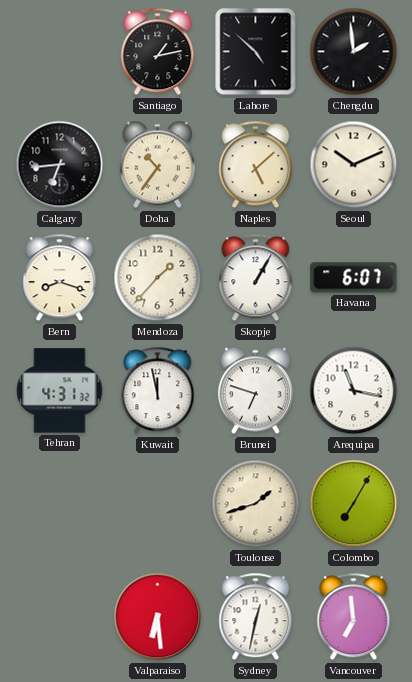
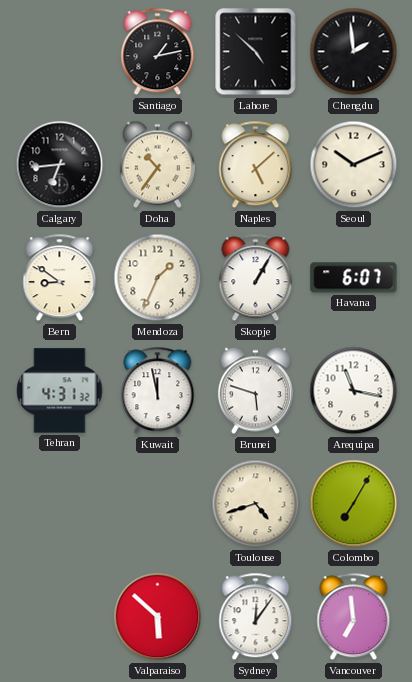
Bern: 8:18 -> 8:51
Mendoza: 1:37 -> 1:34
Brunei: 6:48 -> 5:48
Toulouse: 1:42 -> 4:42
Valparaiso: 6:29 -> 5:52
Sydney: 12:32 -> 12:06
